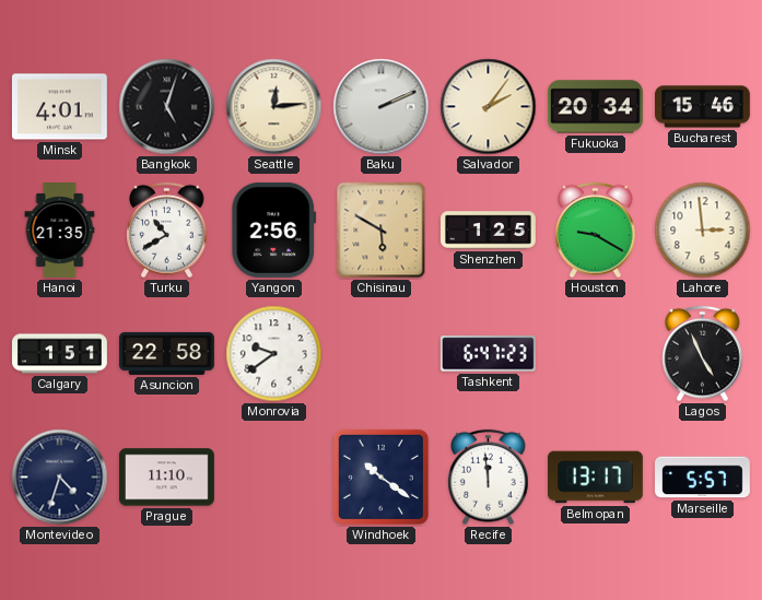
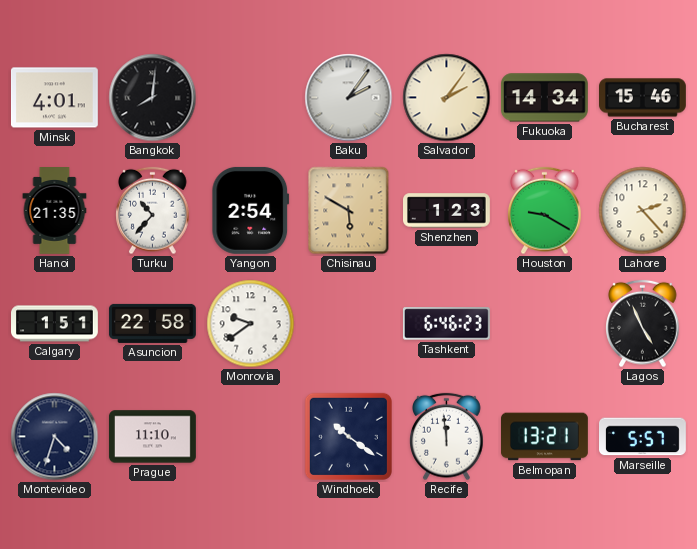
Bangkok: 5:03 -> 8:01
Seattle: 12:14 -> none
Baku: 2:11 -> 2:06
Fukuoka: 20:34 -> 14:34
Turku: 10:40 -> 10:37
Yangon: 2:56 -> 2:54
Shenzhen: 1:25 -> 1:23
Lahore: 2:59 -> 2:23
Tashkent: 6:47 -> 6:46
Belmopan: 13:17 -> 13:21
